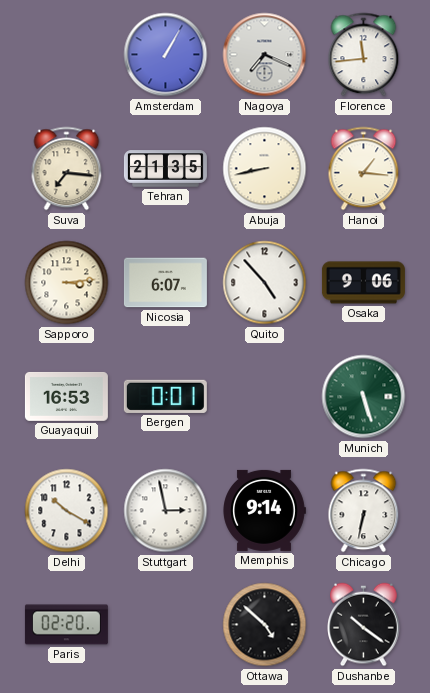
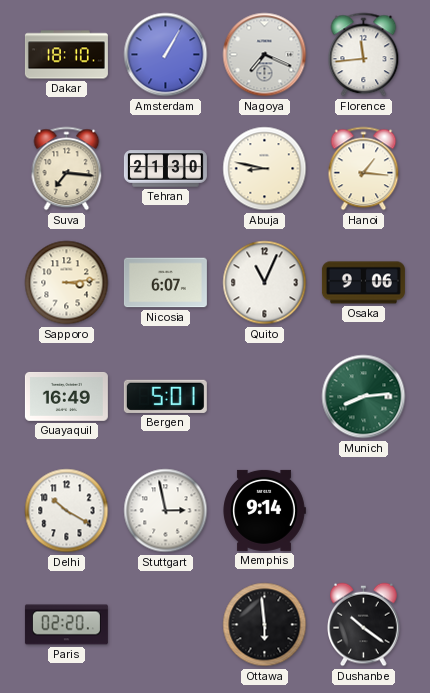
Dakar: none -> 18:10
Tehran: 21:35 -> 21:30
Abuja: 8:43 -> 8:47
Quito: 4:53 -> 11:04
Guayaquil: 16:53 -> 16:49
Bergen: 0:01 -> 5:01
Munich: 5:27 -> 8:14
Chicago: 6:32 -> none
Ottawa: 4:52 -> 5:59
